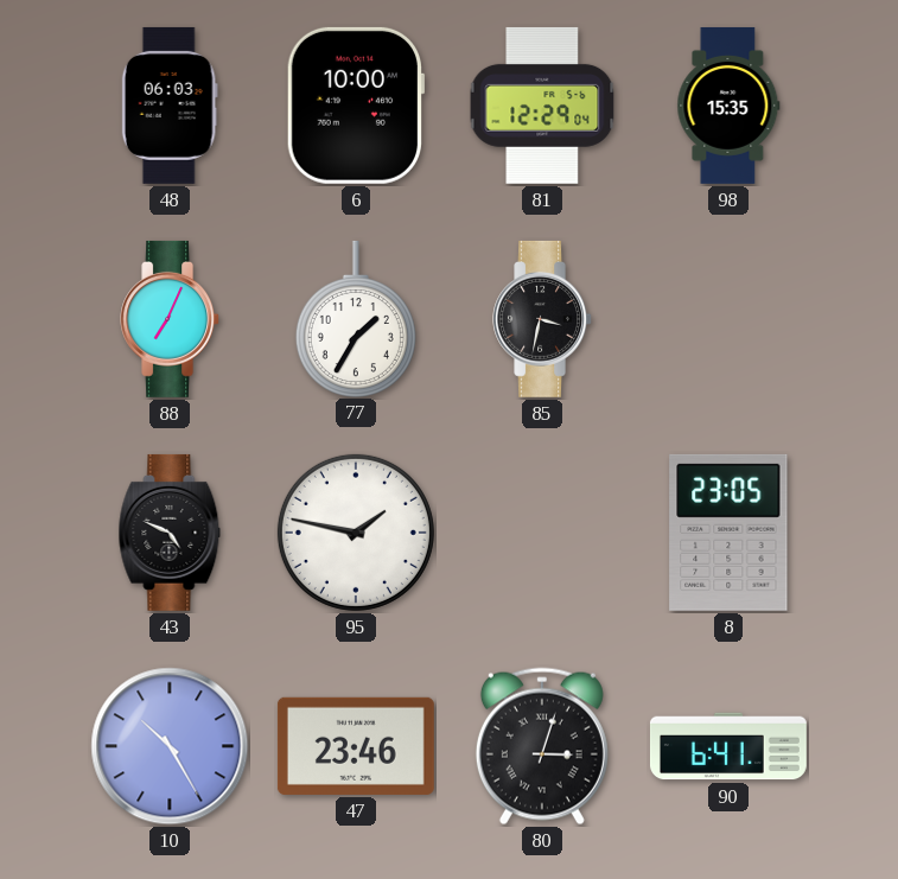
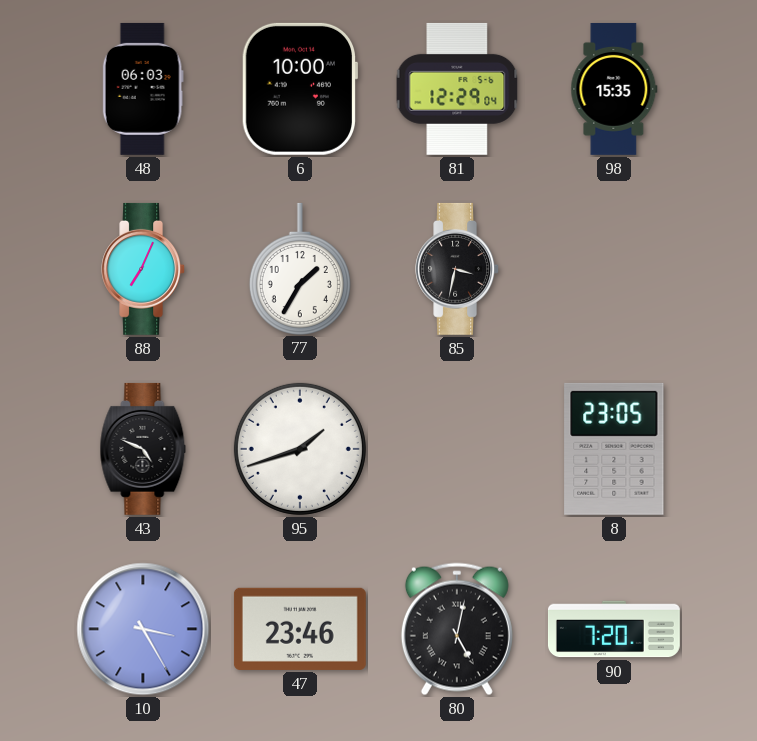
95: 1:47 -> 1:42
10: 10:25 -> 3:25
80: 3:03 -> 5:02
90: 6:41 -> 7:20
